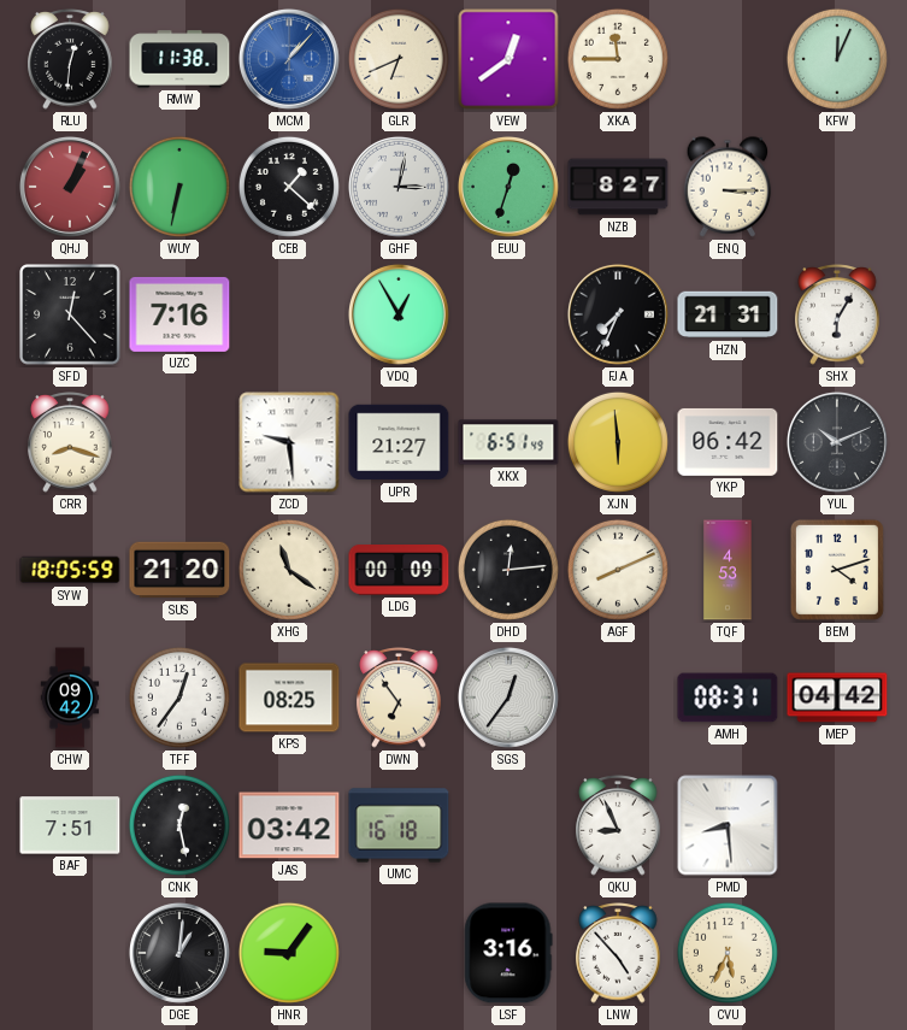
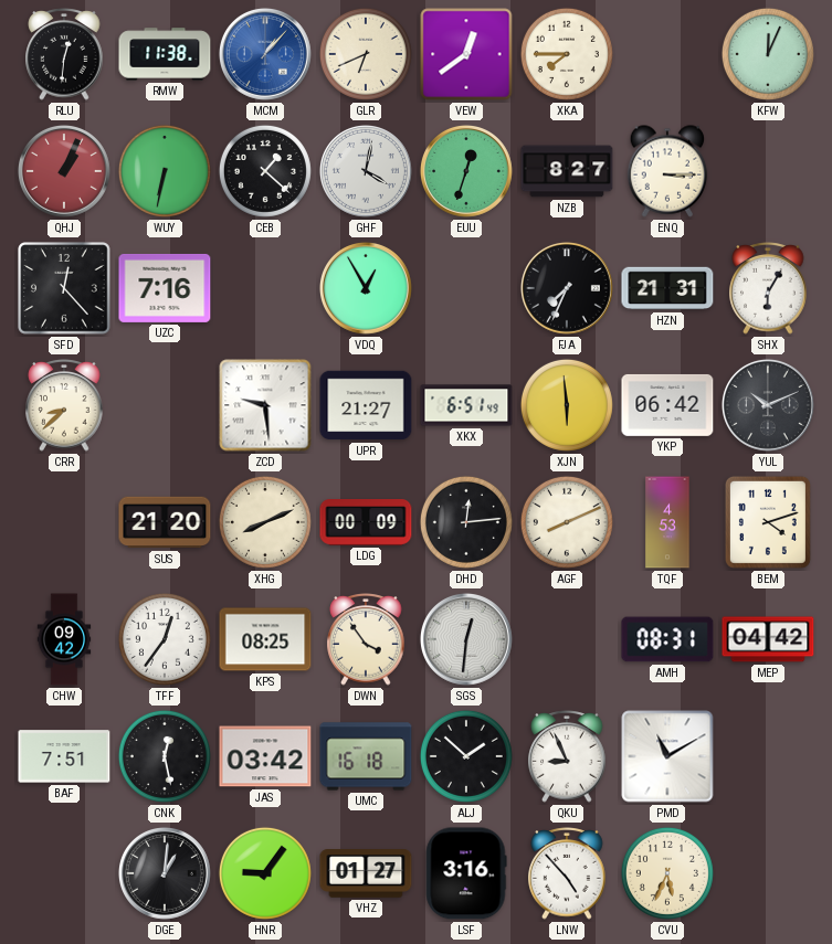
XKA: 11:45 -> 7:45
GHF: 3:02 -> 4:02
CRR: 8:18 -> 8:38
SYW: 18:05 -> none
XHG: 11:21 -> 8:11
DWN: 6:54 -> 3:54
SGS: 12:36 -> 12:31
ALJ: none -> 1:52
PMD: 8:29 -> 11:10
VHZ: none -> 01:27
